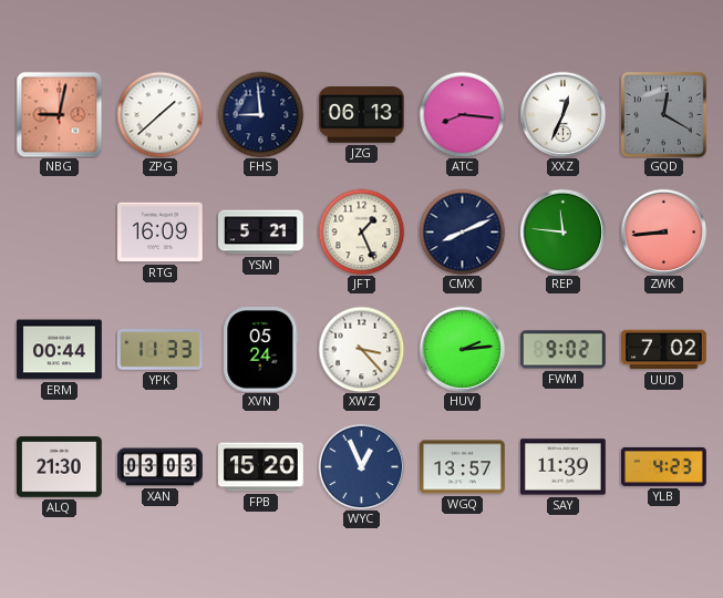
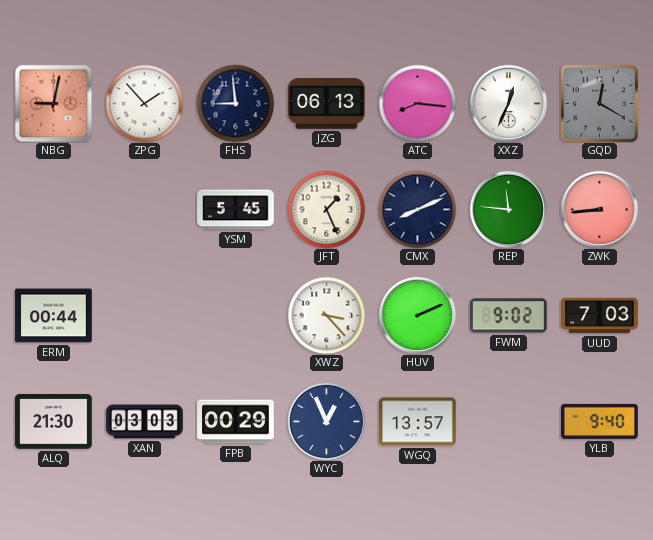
ZPG: 1:38 -> 1:53
RTG: 16:09 -> none
YSM: 5:21 -> 5:45
YPK: 11:33 -> none
XVN: 05:24 -> none
HUV: 2:14 -> 2:11
UUD: 7:02 -> 7:03
FPB: 15:20 -> 00:29
SAY: 11:39 -> none
YLB: 4:23 -> 9:40
